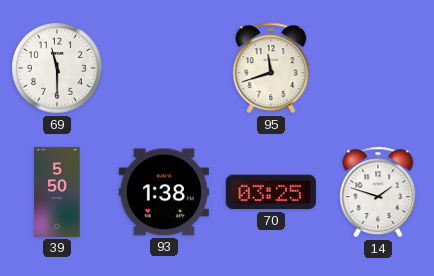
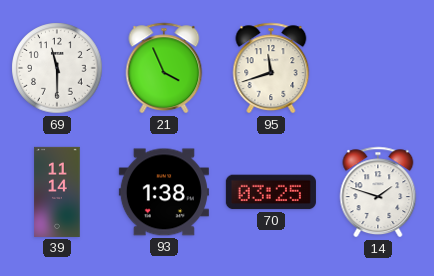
21: none -> 3:56
39: 5:50 -> 11:14
